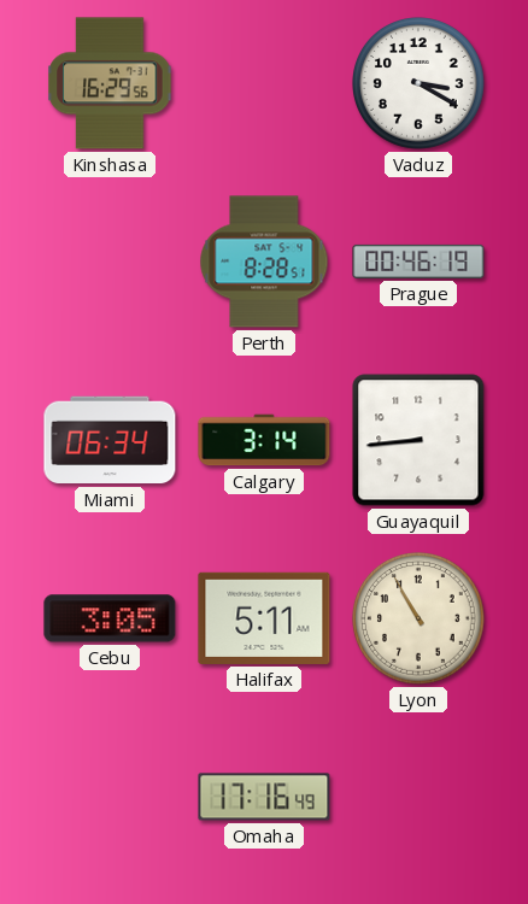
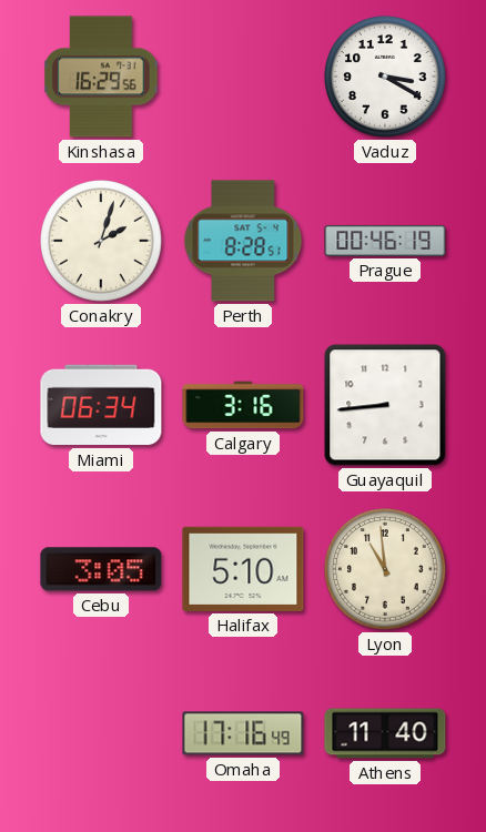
Conakry: none -> 2:03
Calgary: 3:14 -> 3:16
Halifax: 5:11 -> 5:10
Lyon: 10:55 -> 10:59
Athens: none -> 11:40
